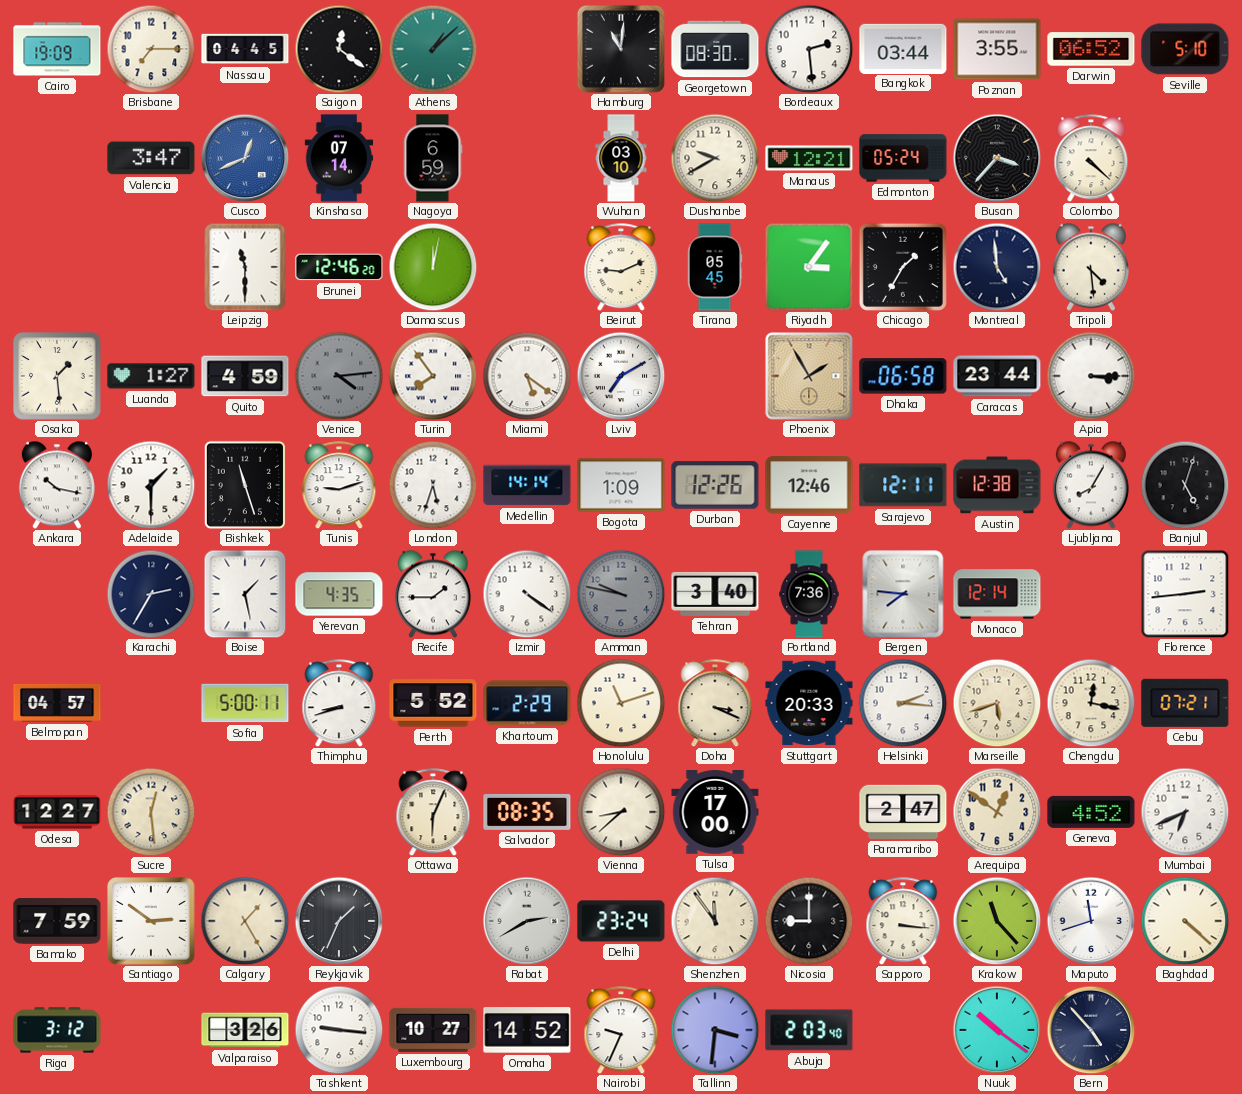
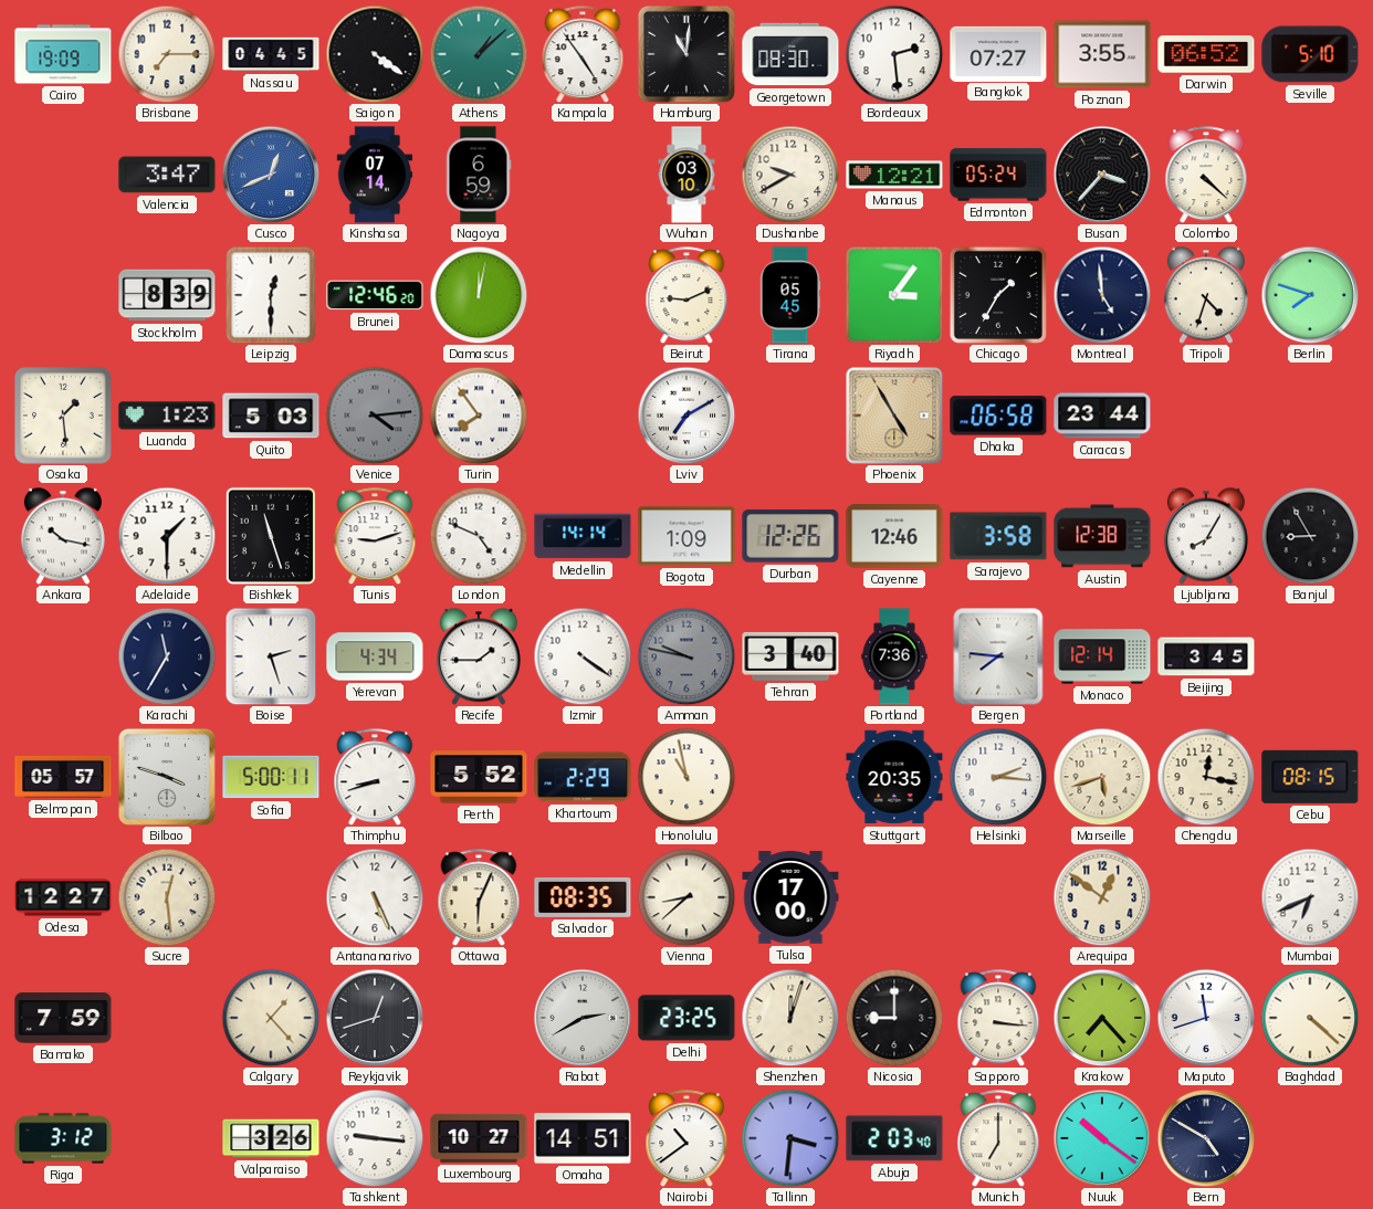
Saigon: 12:21 -> 4:21
Kampala: none -> 4:54
Bangkok: 03:44 -> 07:27
Stockholm: none -> 8:39
Leipzig: 11:30 -> 12:30
Tripoli: 4:29 -> 4:33
Berlin: none -> 7:48
Luanda: 1:27 -> 1:23
Quito: 4:59 -> 5:03
Miami: 5:21 -> none
Phoenix: 1:55 -> 4:55
Apia: 3:15 -> none
London: 5:33 -> 4:49
Sarajevo: 12:11 -> 3:58
Banjul: 5:03 -> 8:55
Karachi: 2:35 -> 11:35
Boise: 1:28 -> 2:27
Yerevan: 4:35 -> 4:34
Beijing: none -> 3:45
Florence: 2:44 -> none
Belmopan: 04:57 -> 05:57
Bilbao: none -> 3:48
Honolulu: 11:12 -> 10:58
Doha: 3:19 -> none
Stuttgart: 20:33 -> 20:35
Cebu: 07:21 -> 08:15
Antananarivo: none -> 5:26
Paramaribo: 2:47 -> none
Geneva: 4:52 -> none
Santiago: 2:51 -> none
Calgary: 1:25 -> 1:23
Reykjavik: 1:34 -> 12:42
Delhi: 23:24 -> 23:25
Shenzhen: 11:54 -> 12:03
Krakow: 11:23 -> 7:23
Omaha: 14:52 -> 14:51
Nairobi: 9:34 -> 10:39
Munich: none -> 7:00
Bern: 4:53 -> 4:50
